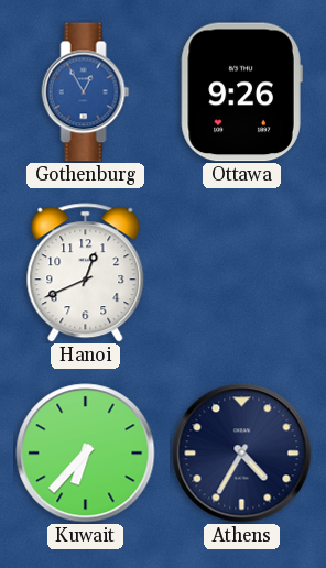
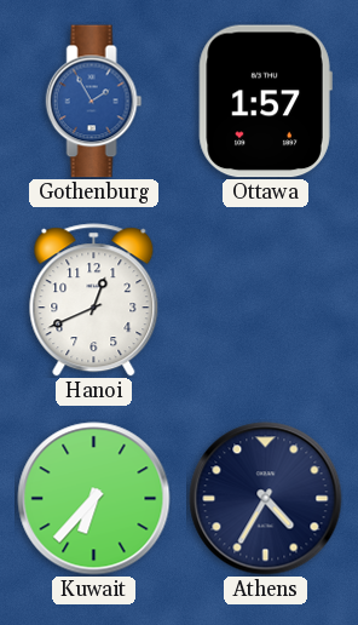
Gothenburg: 12:55 -> 1:55
Ottawa: 9:26 -> 1:57
